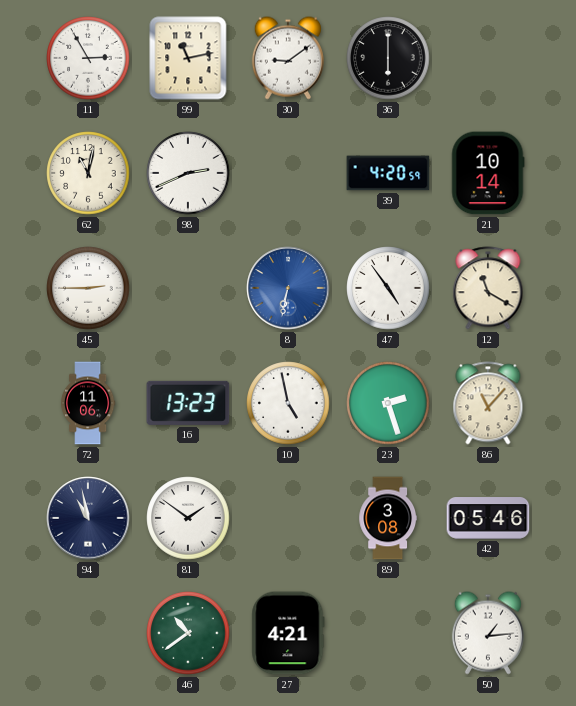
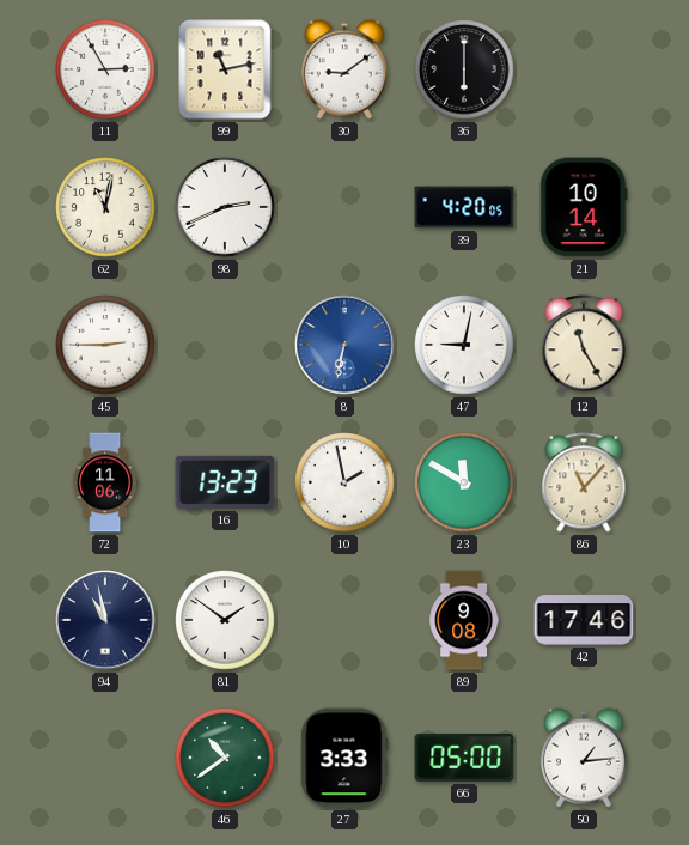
39: 4:20:59 -> 4:20:05
47: 4:54 -> 9:02
12: 11:20 -> 11:25
10: 4:58 -> 1:58
23: 2:27 -> 11:50
89: 3:08 -> 9:08
42: 05:46 -> 17:46
27: 4:21 -> 3:33
66: none -> 05:00
